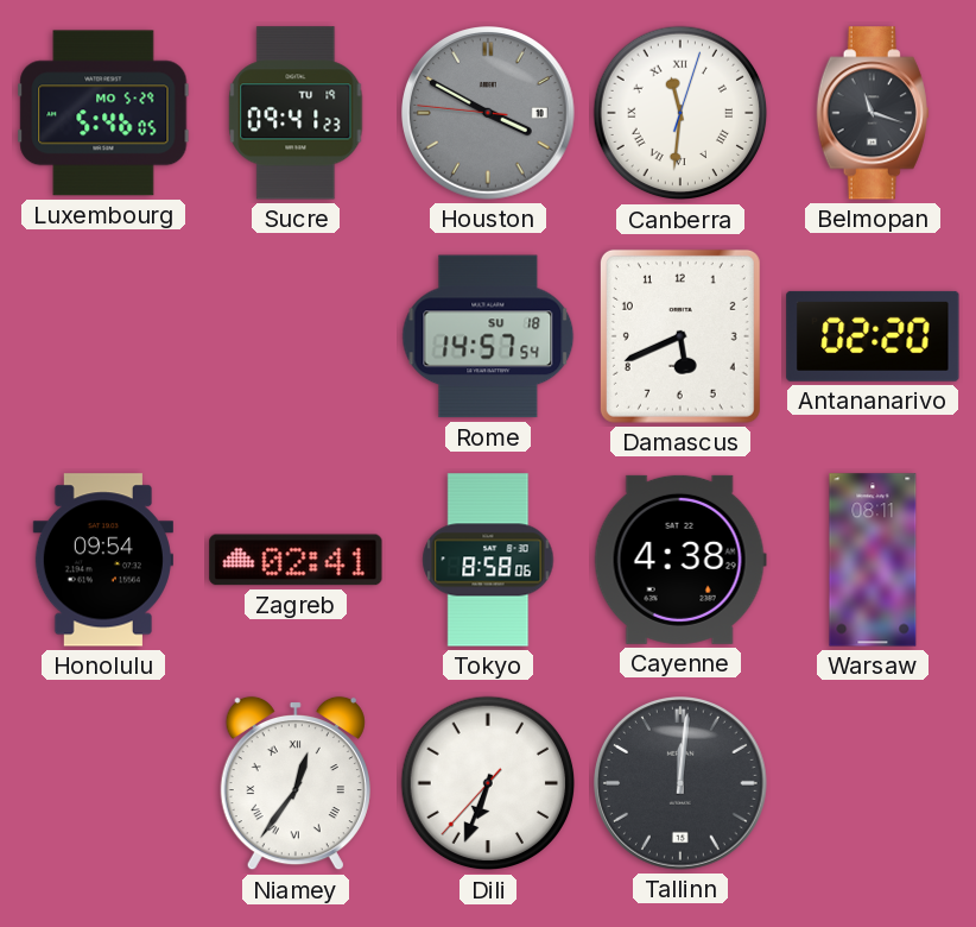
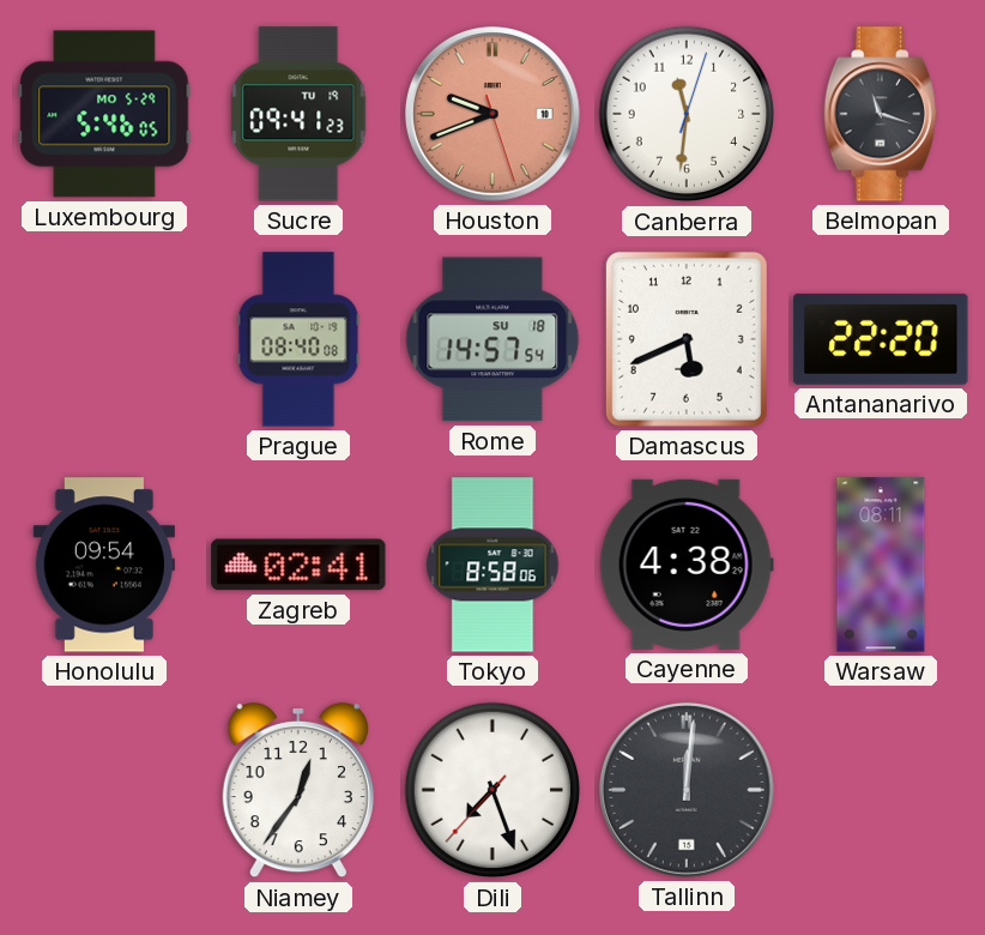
Houston: 3:49 -> 9:41
Houston dial: grey -> salmon
Canberra numerals: Roman -> Arabic
Prague: none -> 08:40
Antananarivo: 02:20 -> 22:20
Niamey numerals: Roman -> Arabic
Dili: 6:33 -> 7:26
